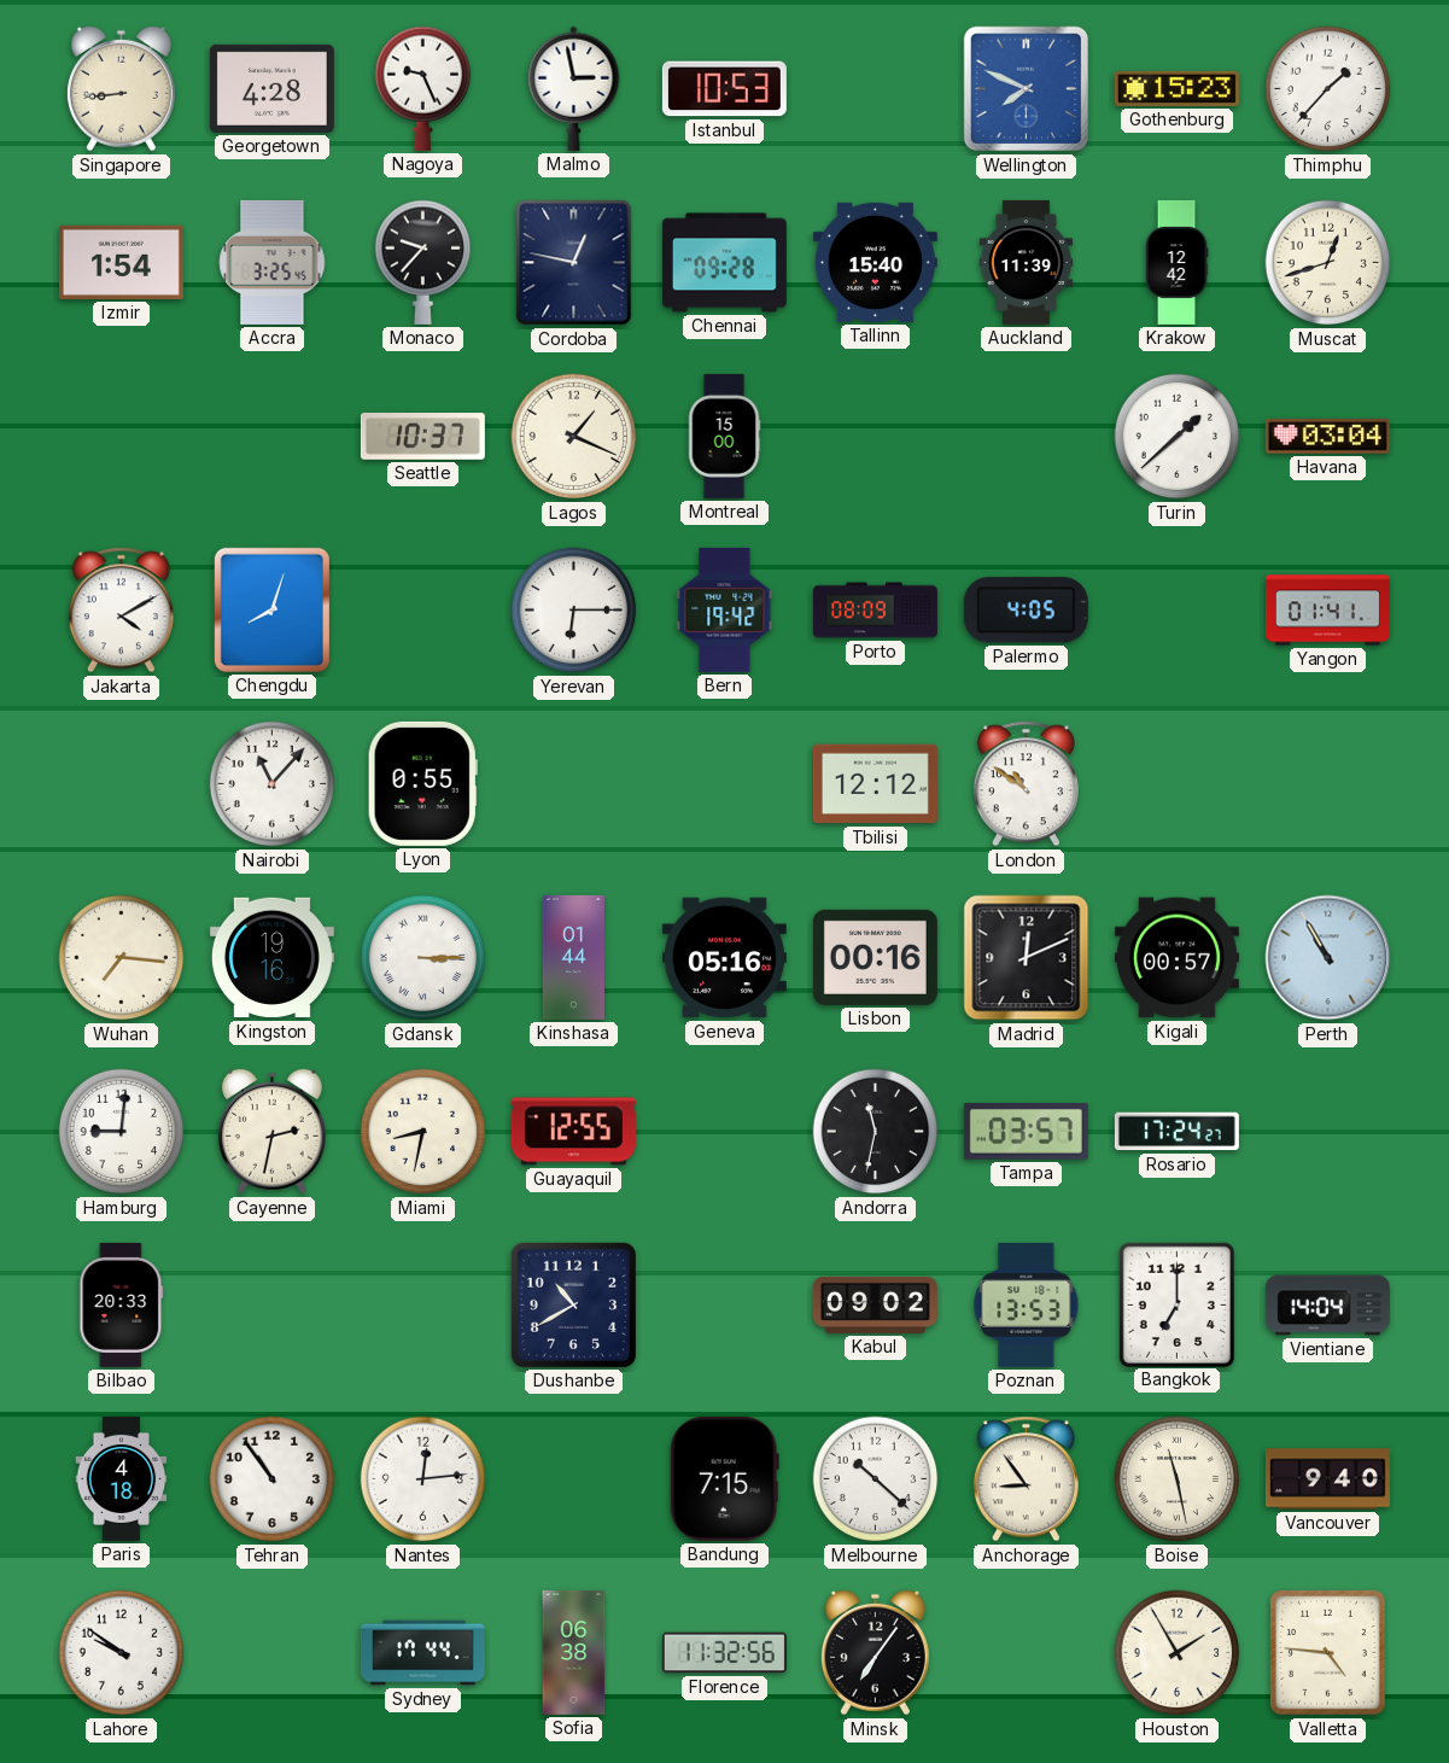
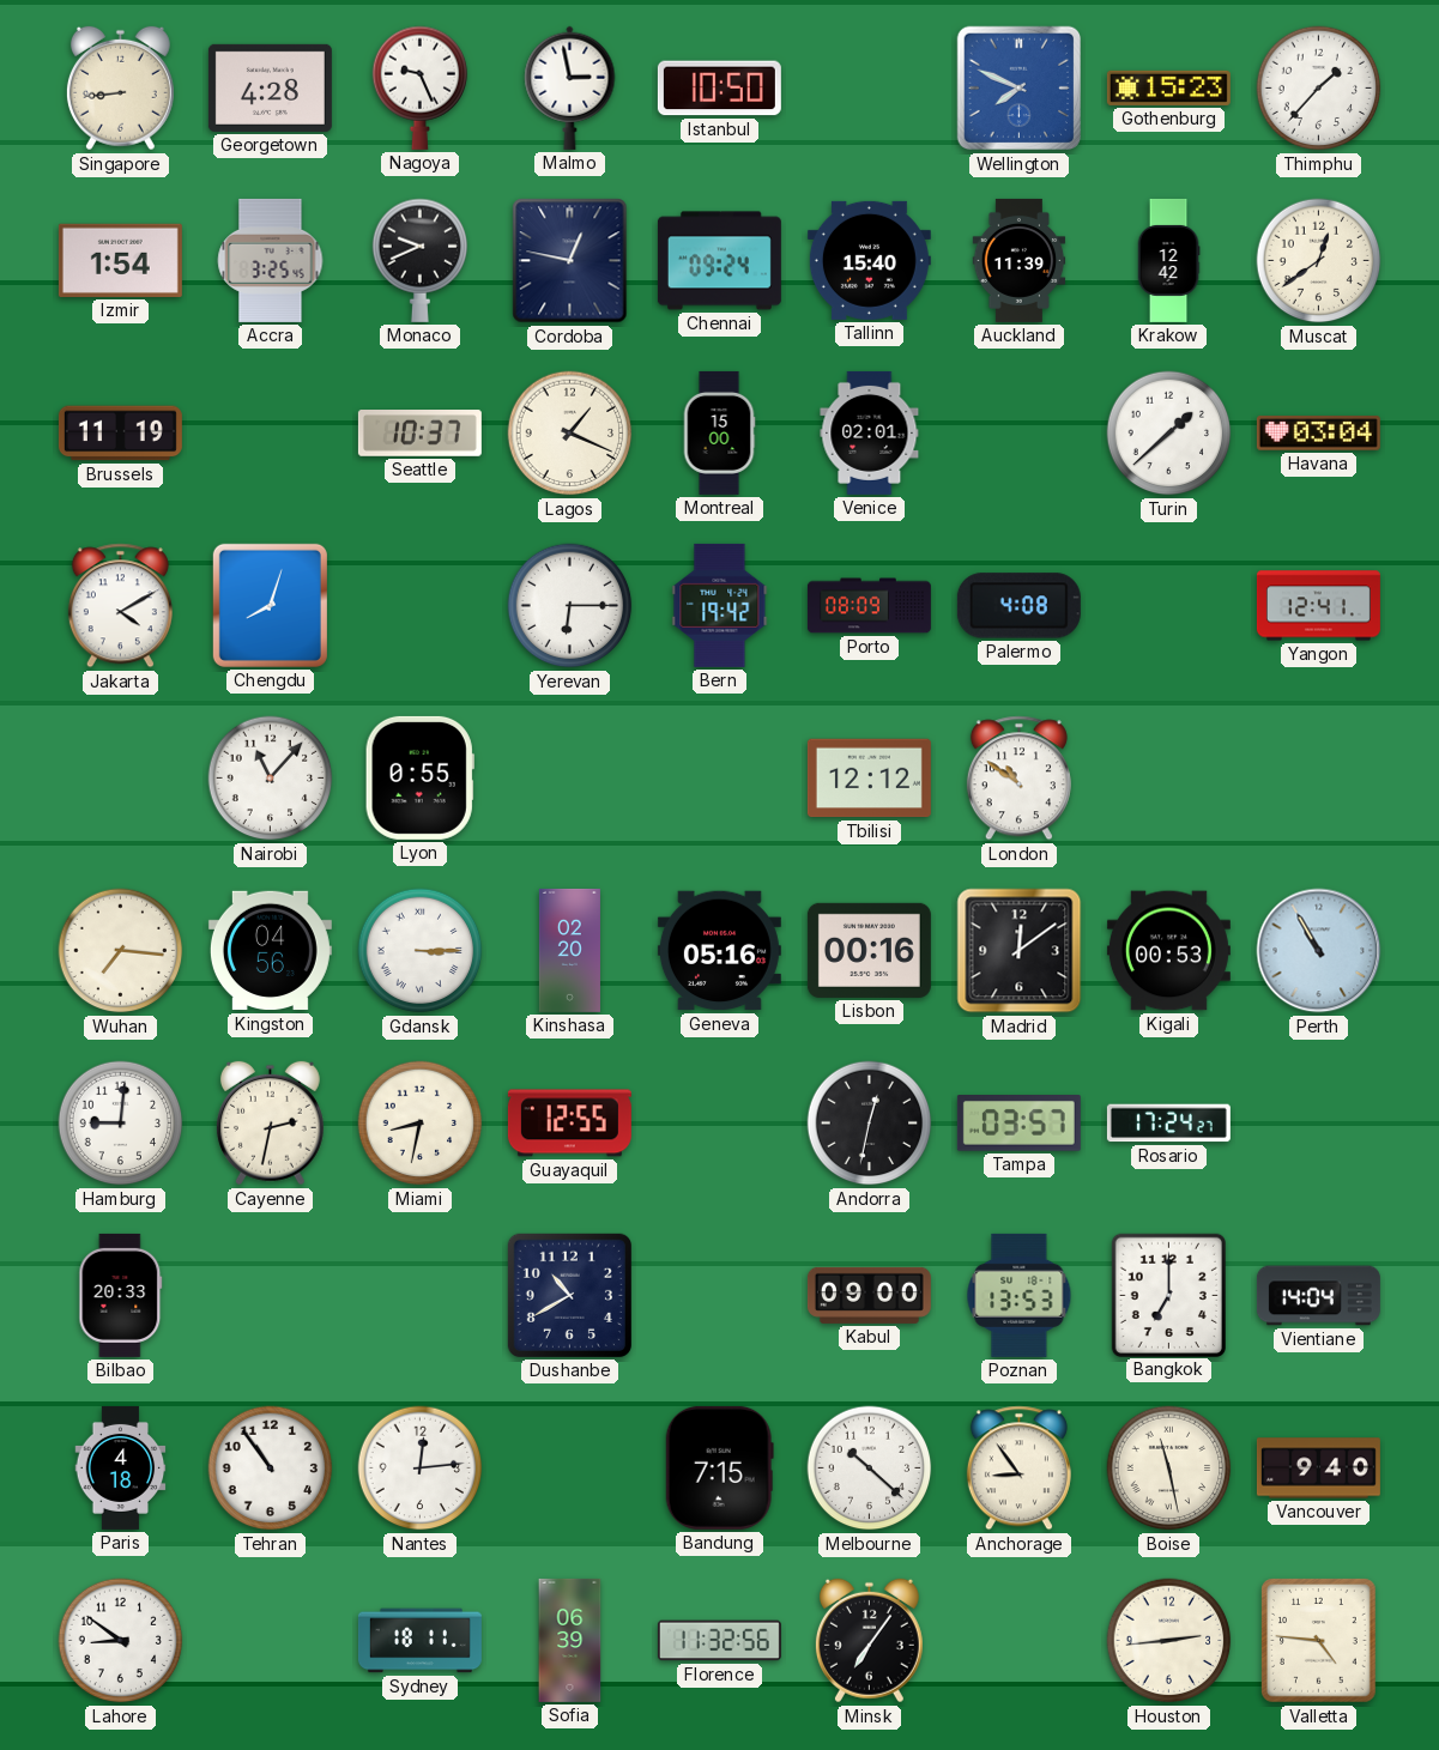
Istanbul: 10:53 -> 10:50
Monaco: 9:37 -> 9:41
Chennai: 09:28 -> 09:24
Muscat: 12:42 -> 12:39
Brussels: none -> 11:19
Venice: none -> 02:01
Palermo: 4:05 -> 4:08
Yangon: 01:41 -> 12:41
Kingston: 19:16 -> 04:56
Kinshasa: 01:44 -> 02:20
Madrid: 12:11 -> 12:09
Kigali: 00:57 -> 00:53
Andorra: 11:32 -> 12:32
Kabul: 09:02 -> 09:00
Lahore: 9:51 -> 8:51
Sydney: 17:44 -> 18:11
Sofia: 06:38 -> 06:39
Houston: 1:55 -> 2:44
